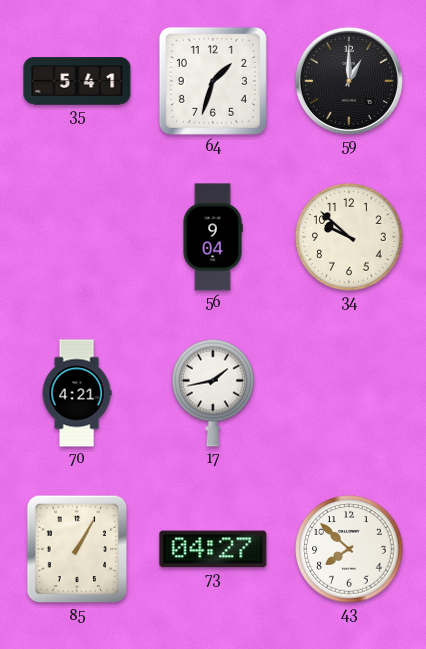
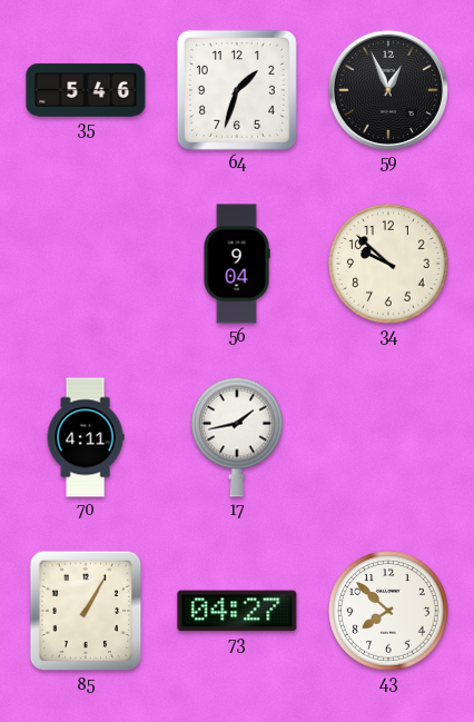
35: 5:41 -> 5:46
59: 1:00 -> 12:56
70: 4:21 -> 4:11
